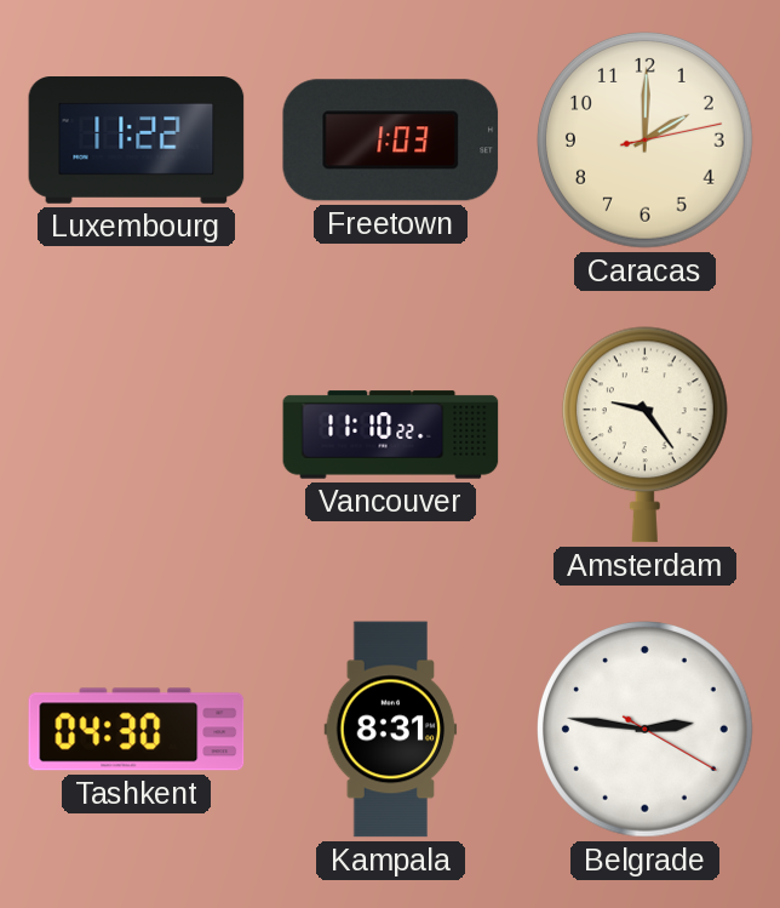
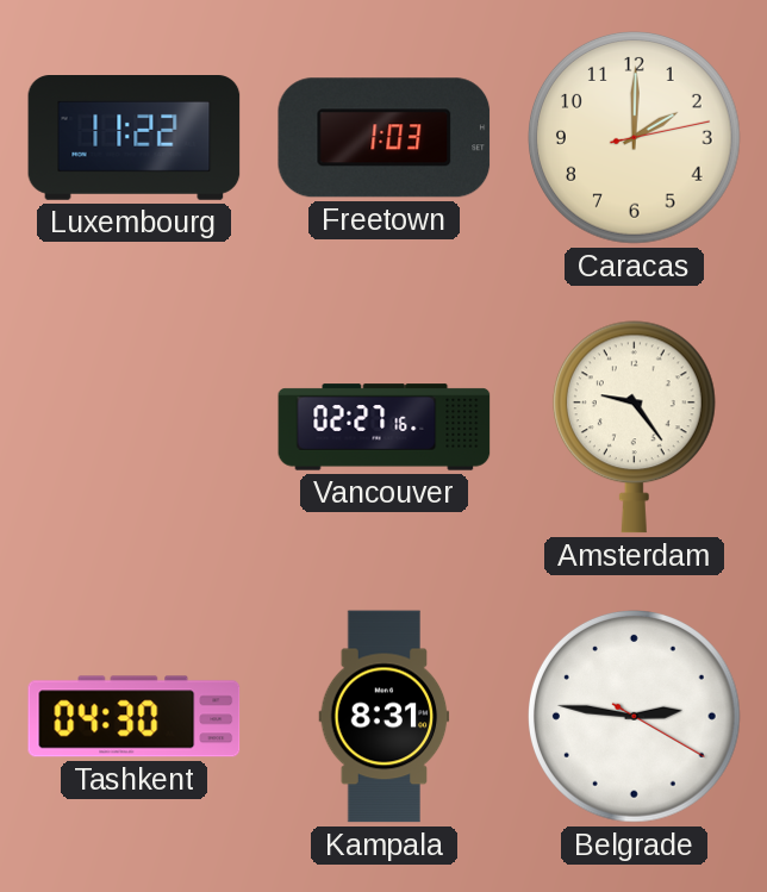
Vancouver: 11:10 -> 02:27
